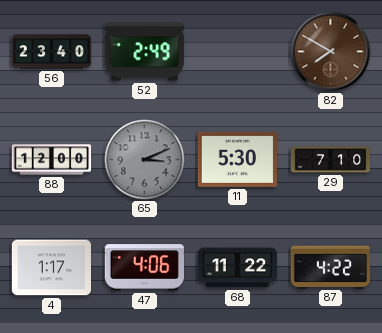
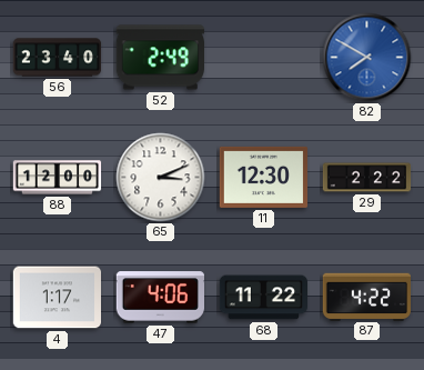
82 dial: brown -> blue
65 dial: grey -> white
11: 5:30 -> 12:30
29: 7:10 -> 2:22
